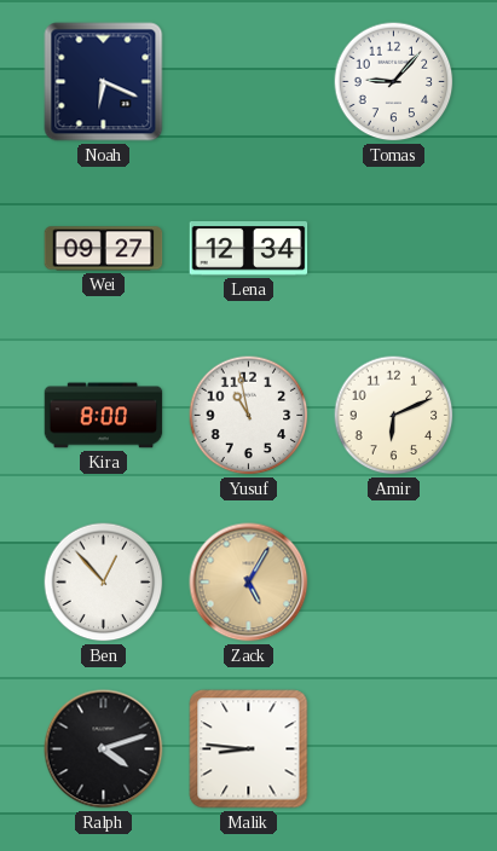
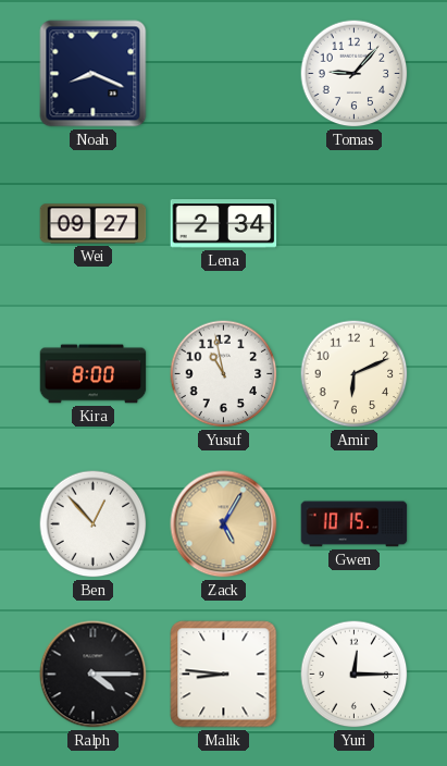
Noah: 6:19 -> 8:19
Lena: 12:34 -> 2:34
Gwen: none -> 10:15
Ralph: 4:12 -> 4:15
Yuri: none -> 12:15
